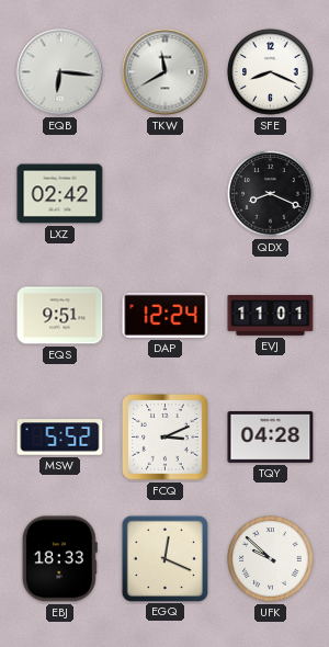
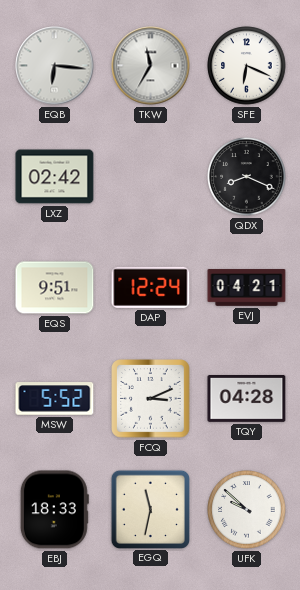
TKW: 11:40 -> 11:35
SFE: 8:19 -> 6:19
EVJ: 11:01 -> 04:21
EGQ: 12:19 -> 11:32
